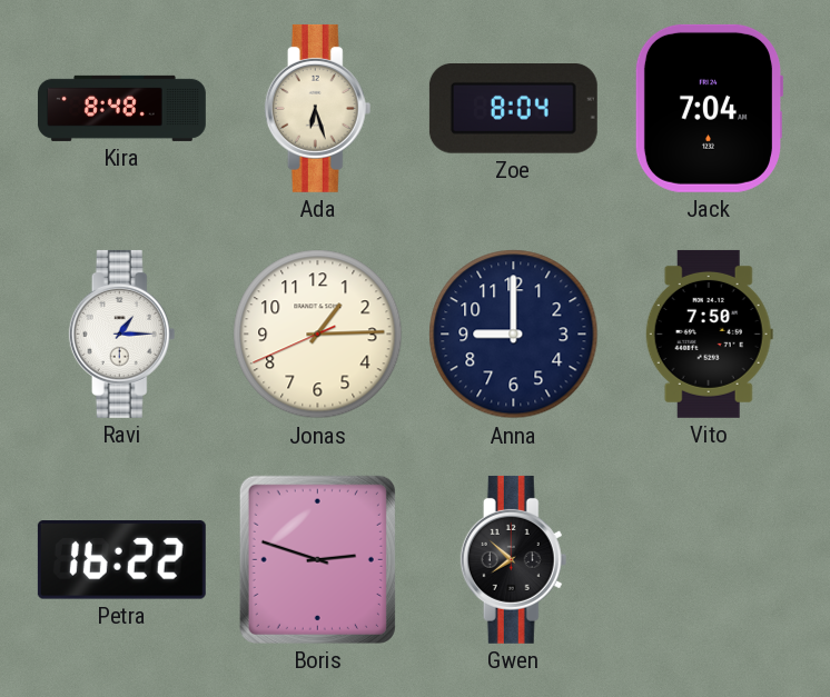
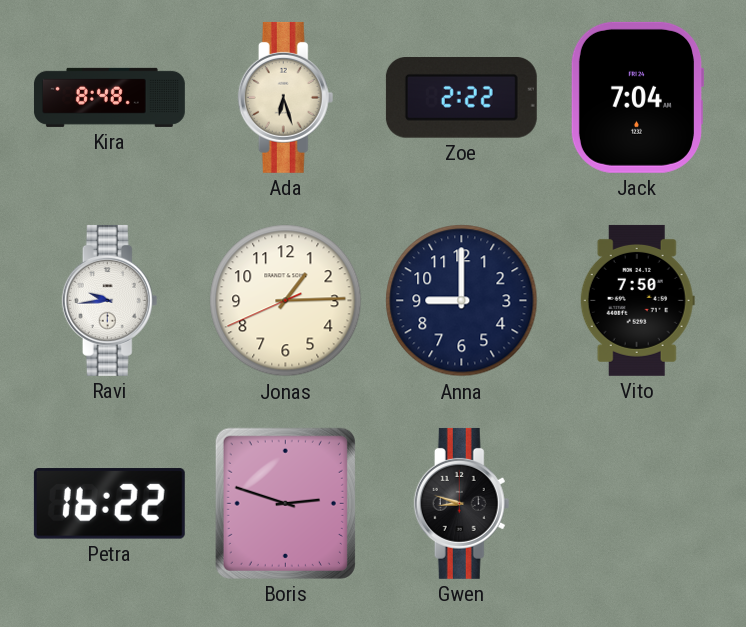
Zoe: 8:04 -> 2:22
Ravi: 1:15 -> 9:44
Gwen: 7:52 -> 8:48
